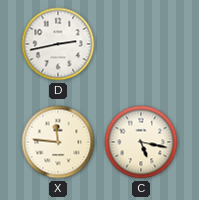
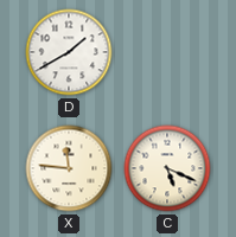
D: 2:43 -> 1:40
C: 5:17 -> 5:19
